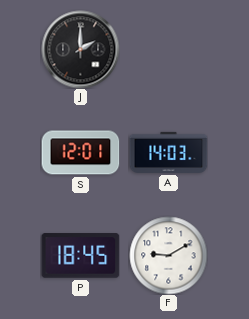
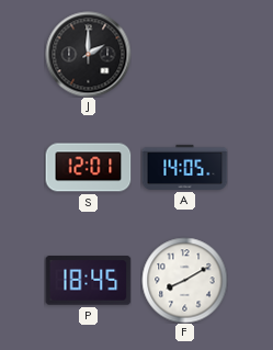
A: 14:03 -> 14:05
F: 9:10 -> 8:10
